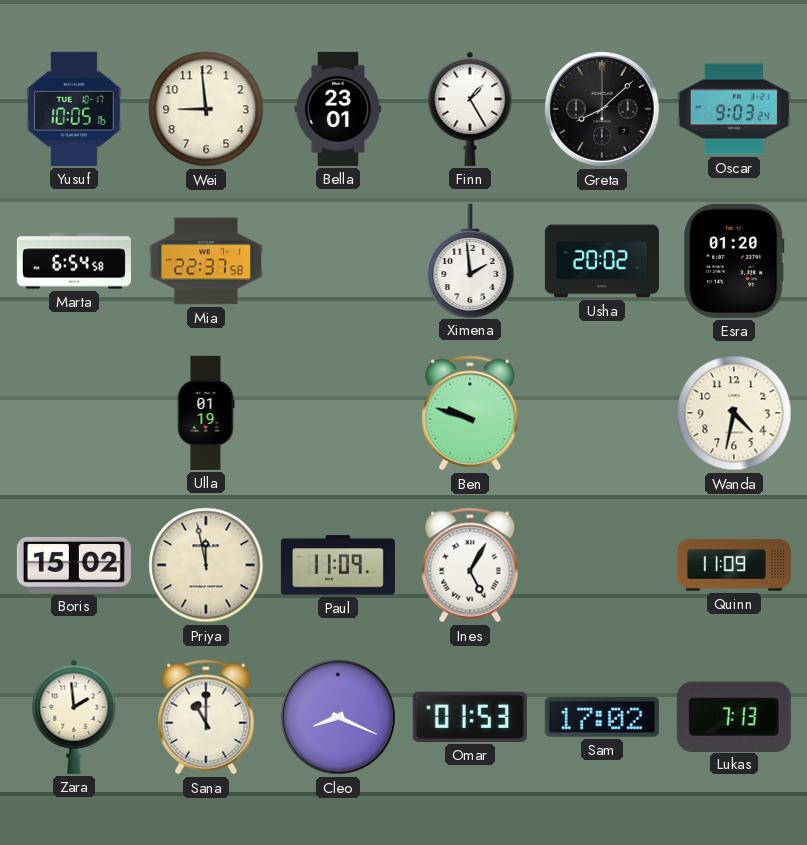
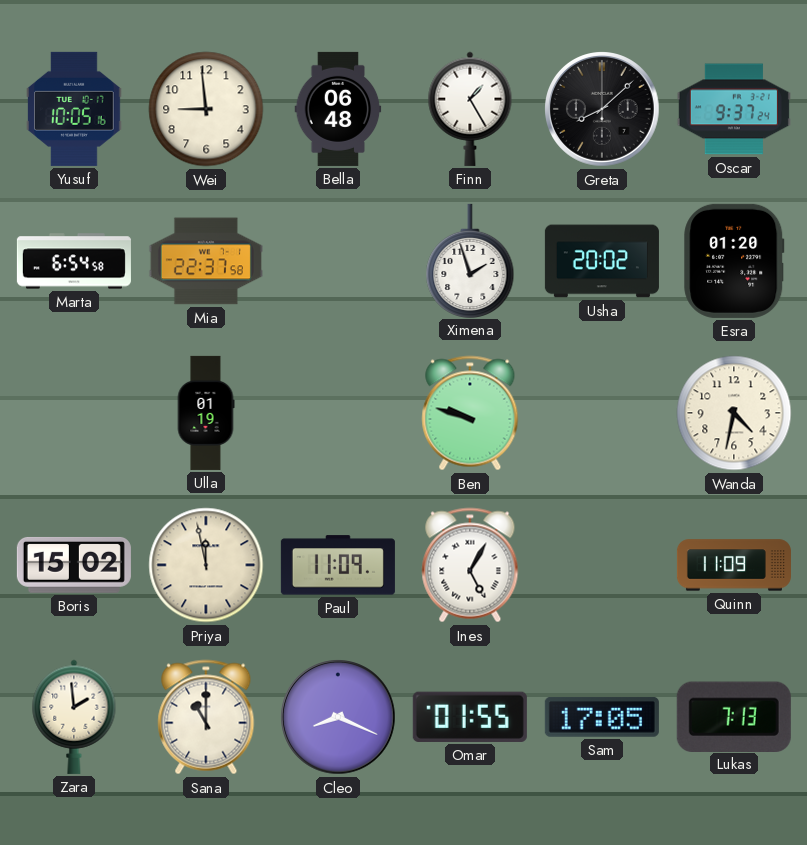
Bella: 23:01 -> 06:48
Oscar: 9:03 -> 9:37
Ximena: 1:59 -> 1:57
Omar: 01:53 -> 01:55
Sam: 17:02 -> 17:05
